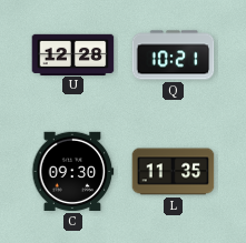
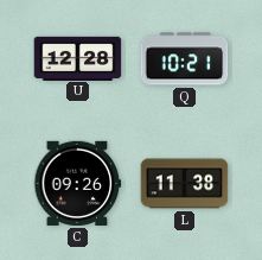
C: 09:30 -> 09:26
L: 11:35 -> 11:38
